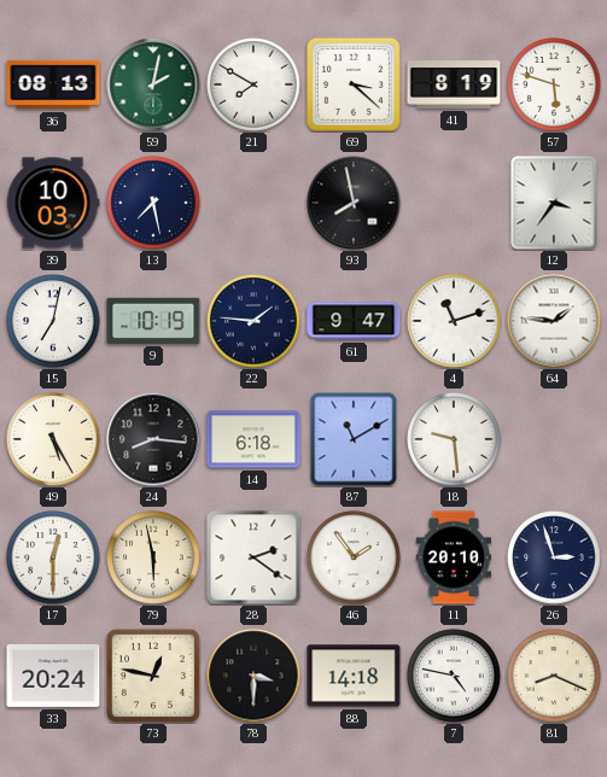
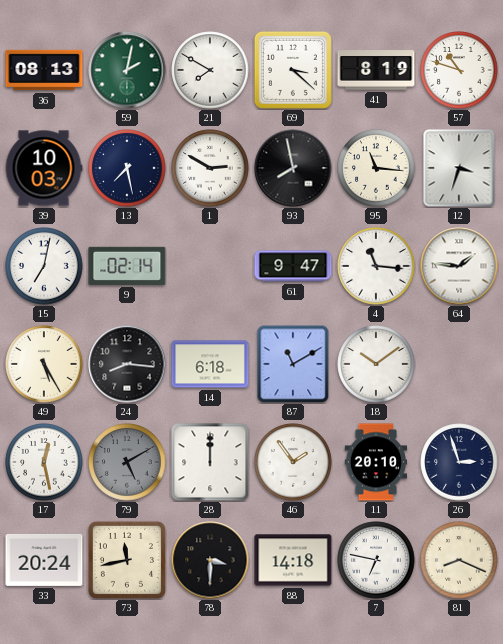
57: 5:48 -> 10:48
1: none -> 2:50
95: none -> 11:16
12: 3:36 -> 3:33
9: 10:19 -> 02:14
22: 1:46 -> none
4: 11:12 -> 11:16
18: 9:29 -> 10:09
17: 12:30 -> 12:28
79: 5:58 -> 5:10
79 dial: cream -> grey
28: 2:21 -> 12:00
73: 12:47 -> 11:43
7: 4:47 -> 6:47
